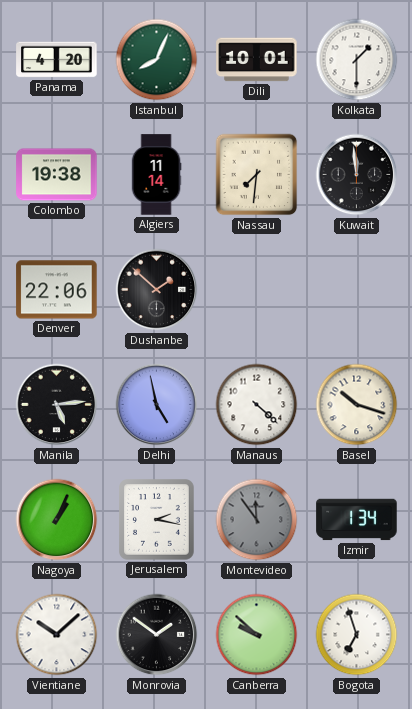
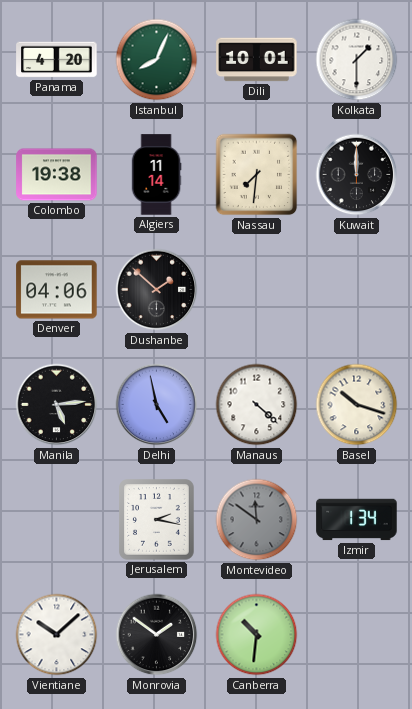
Kuwait: 11:59 -> 12:00
Denver: 22:06 -> 04:06
Nagoya: 1:04 -> none
Montevideo: 11:54 -> 11:51
Canberra: 9:52 -> 10:31
Bogota: 6:57 -> none
